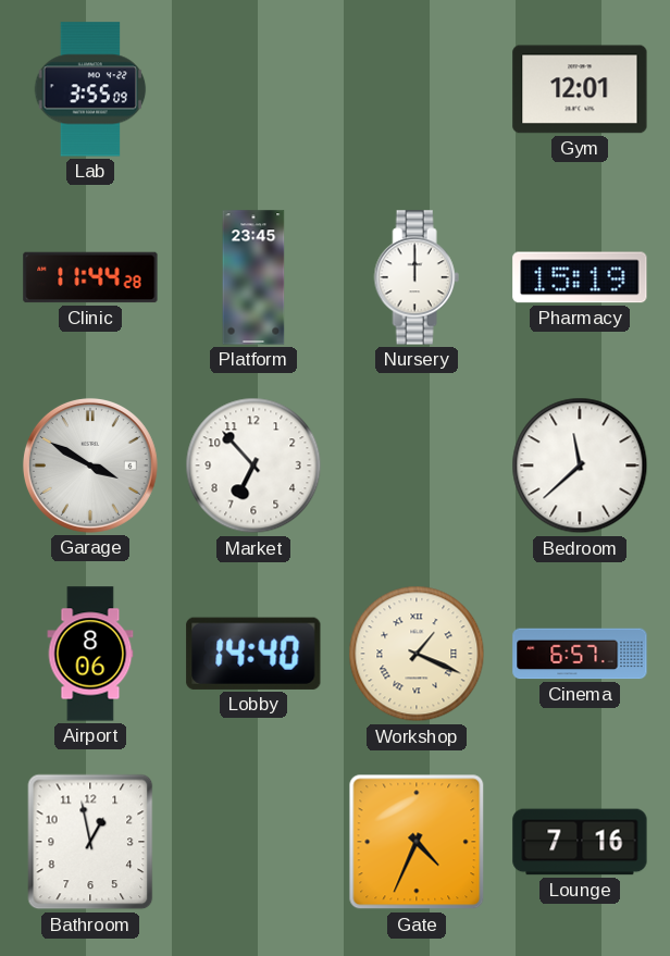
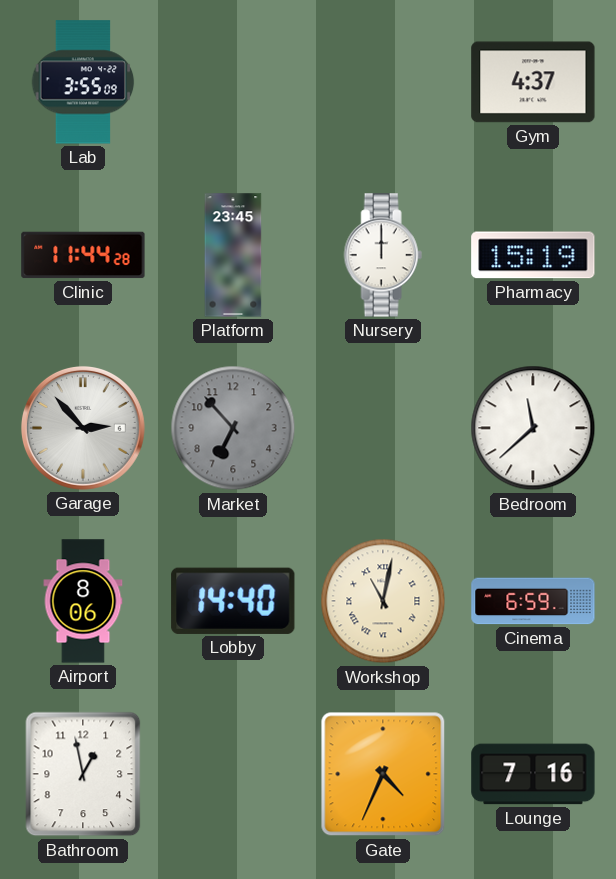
Gym: 12:01 -> 4:37
Garage: 3:50 -> 2:53
Market dial: white -> grey
Workshop: 1:19 -> 11:02
Cinema: 6:57 -> 6:59
